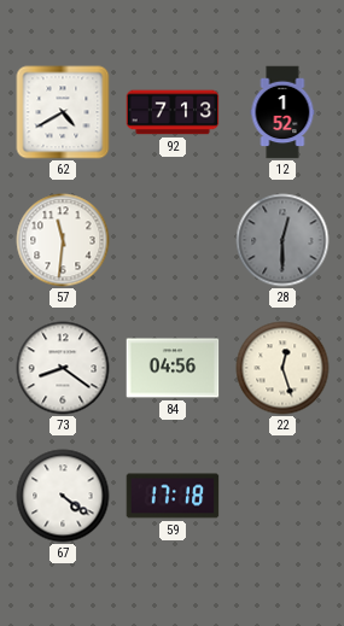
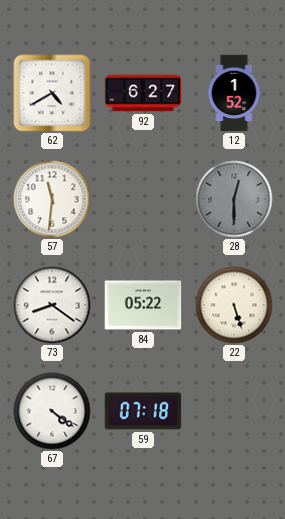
92: 7:13 -> 6:27
84: 04:56 -> 05:22
22: 12:27 -> 5:27
59: 17:18 -> 07:18
